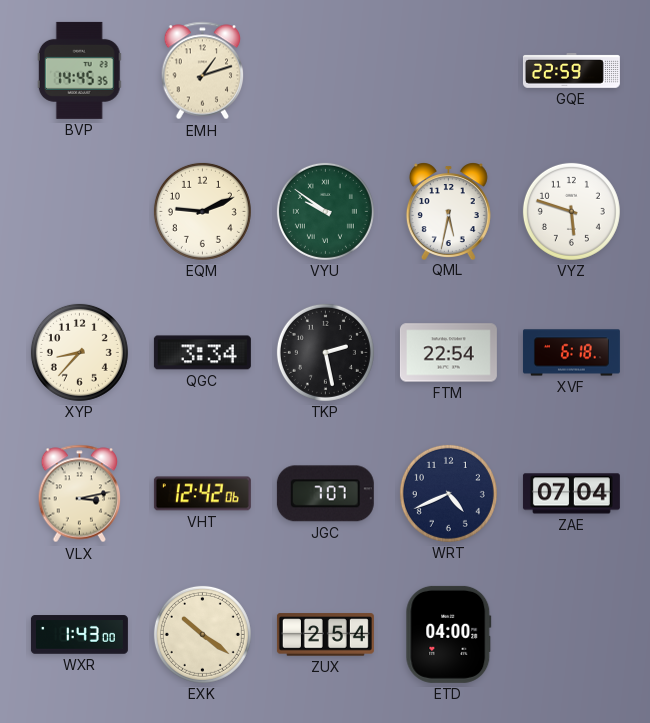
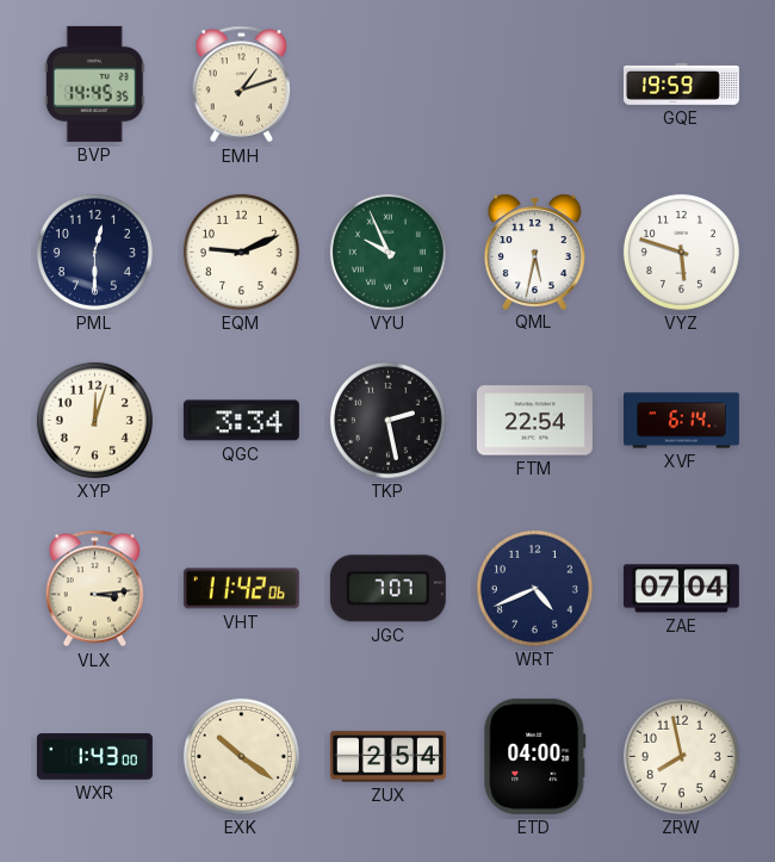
GQE: 22:59 -> 19:59
PML: none -> 12:30
VYU: 9:51 -> 9:56
XYP: 8:37 -> 12:03
XVF: 6:18 -> 6:14
VLX: 3:13 -> 3:14
VHT: 12:42 -> 11:42
ZRW: none -> 7:58
